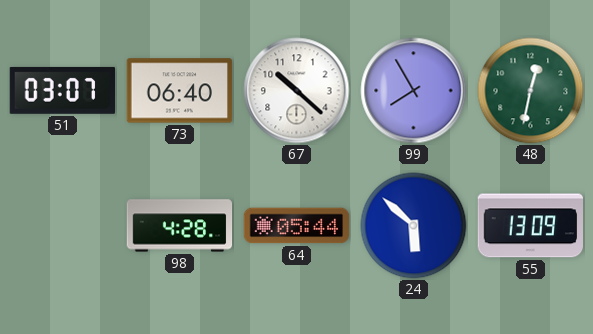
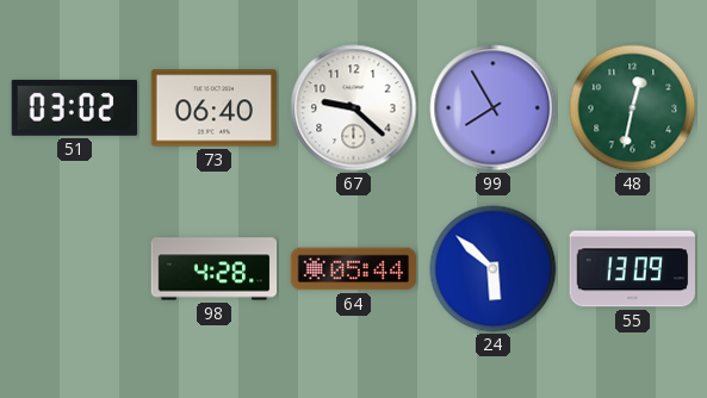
51: 03:07 -> 03:02
67: 10:22 -> 9:22
